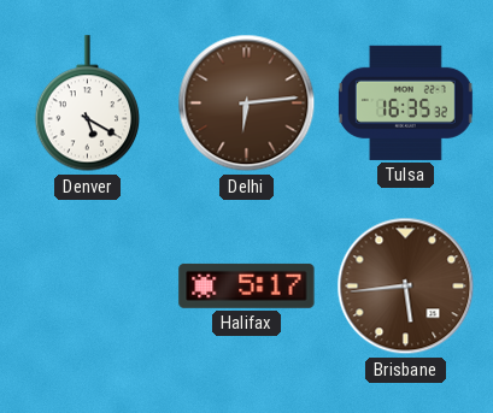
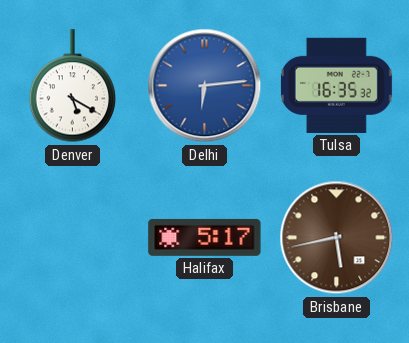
Delhi dial: brown -> blue
Brisbane: 5:44 -> 5:43
